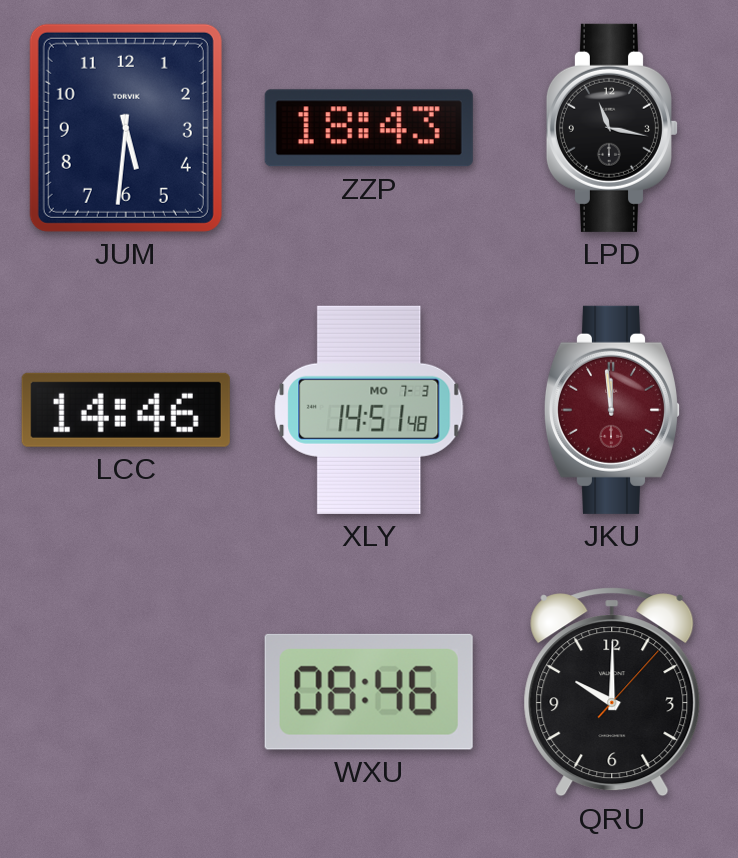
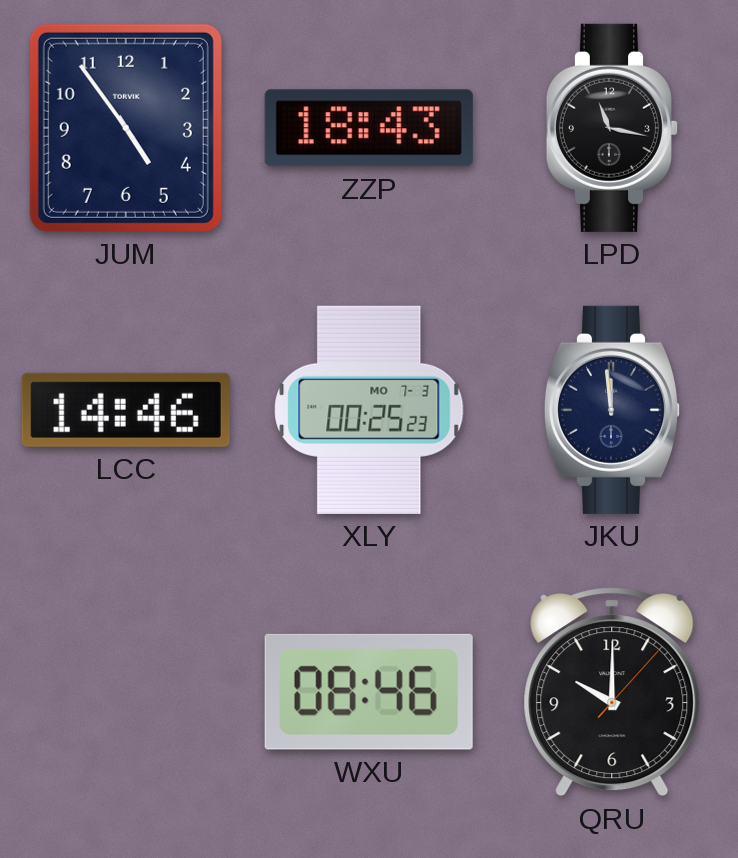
JUM: 5:31 -> 4:54
XLY: 14:51 -> 00:25
JKU dial: burgundy -> navy
